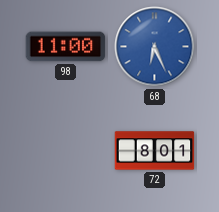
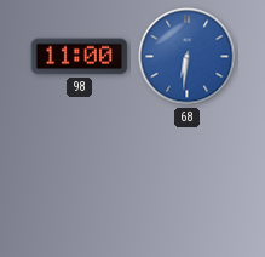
68: 6:26 -> 6:31
72: 8:01 -> none
